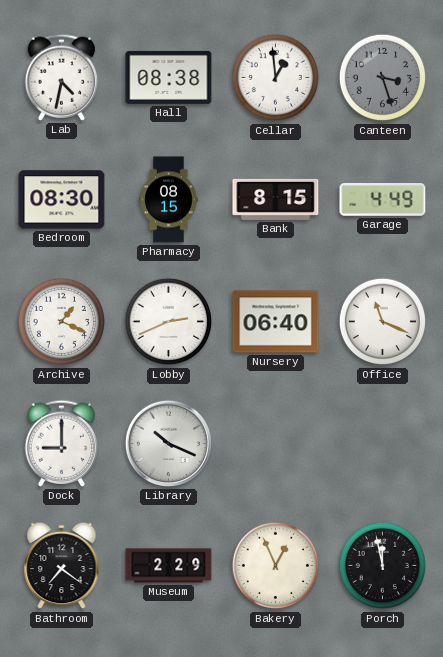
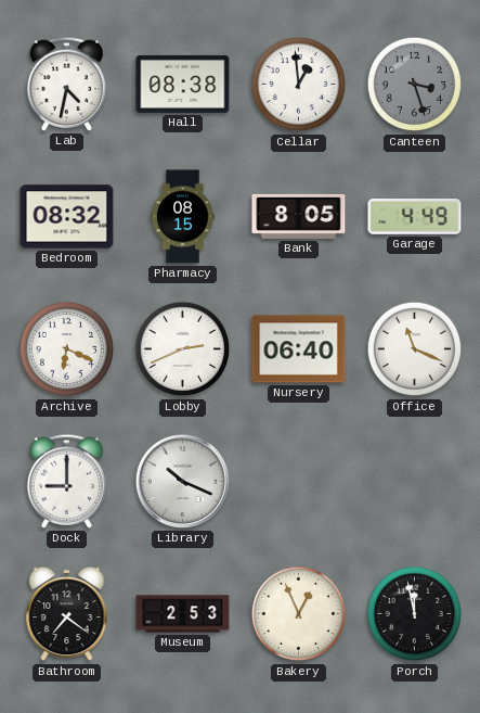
Bedroom: 08:30 -> 08:32
Bank: 8:15 -> 8:05
Archive: 1:19 -> 6:19
Museum: 2:29 -> 2:53
